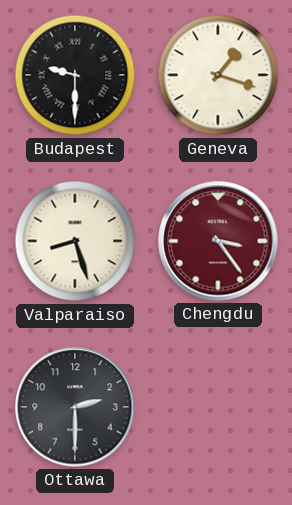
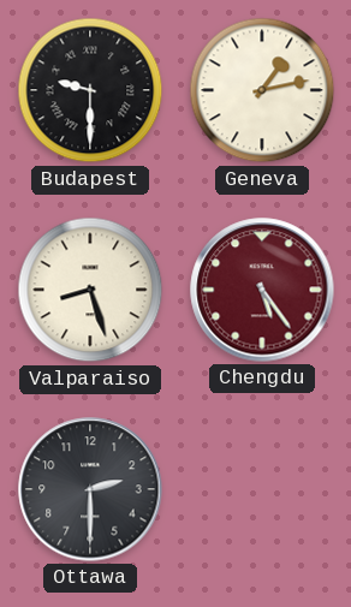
Geneva: 1:18 -> 1:13
Chengdu: 3:24 -> 5:24
